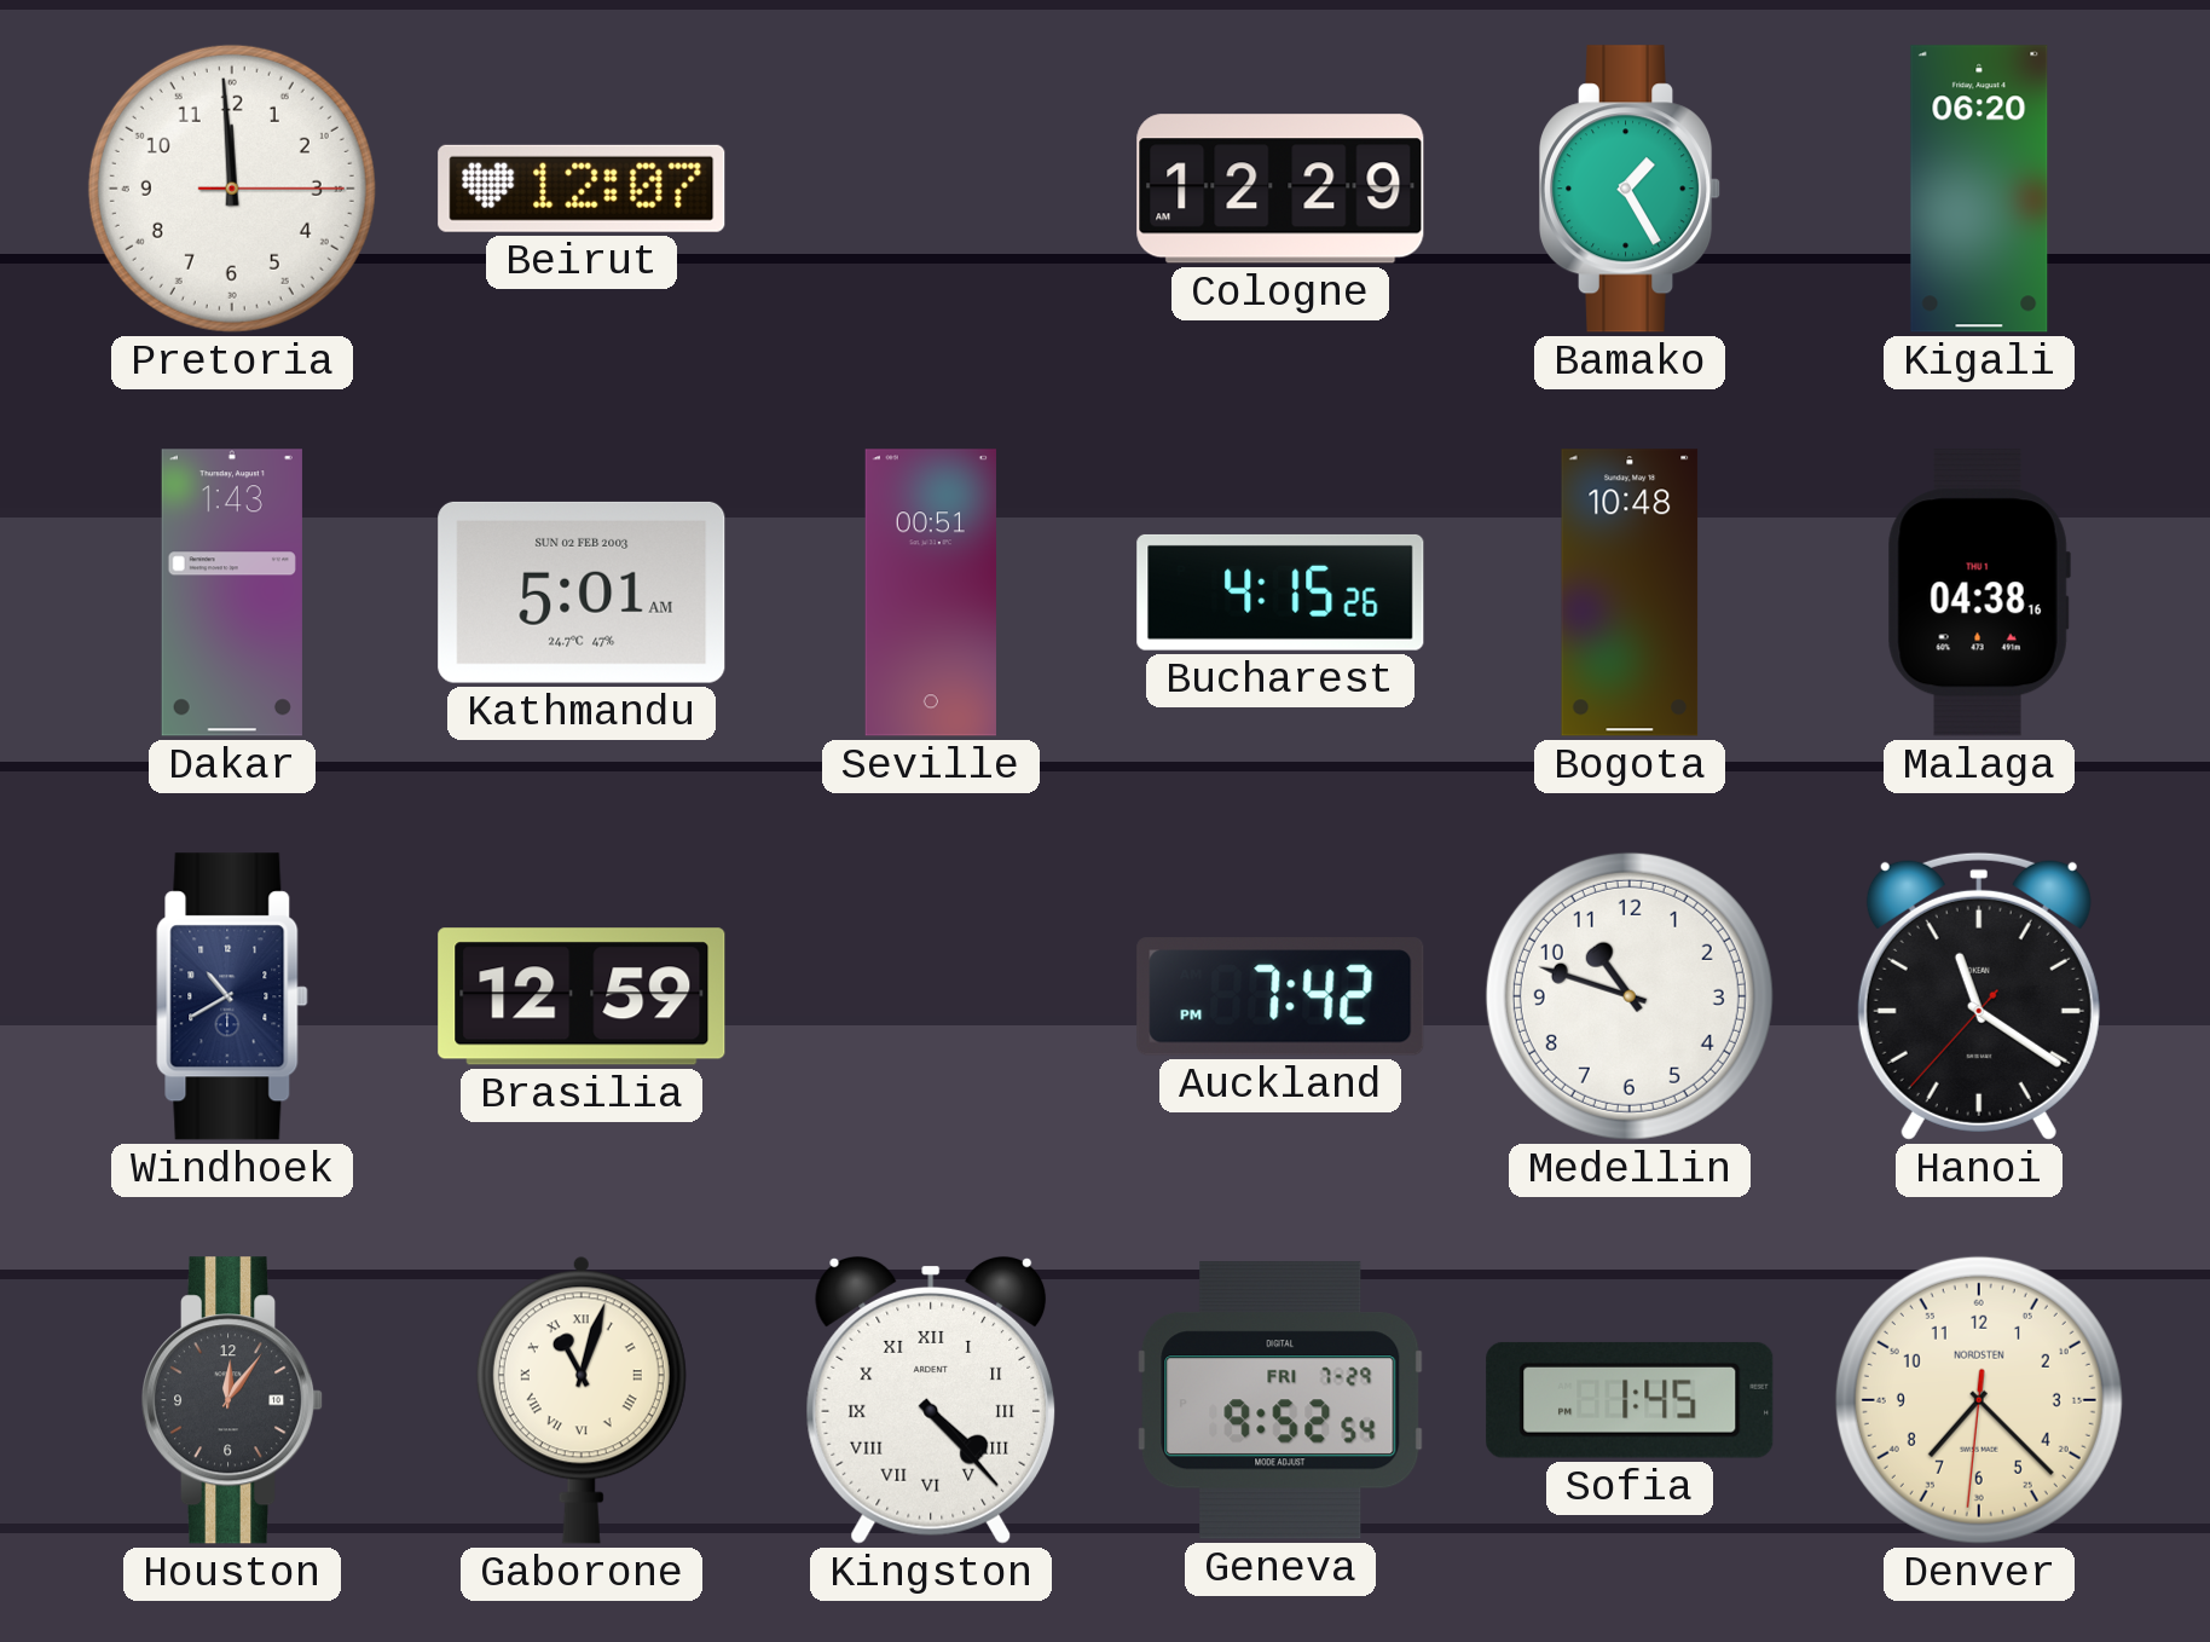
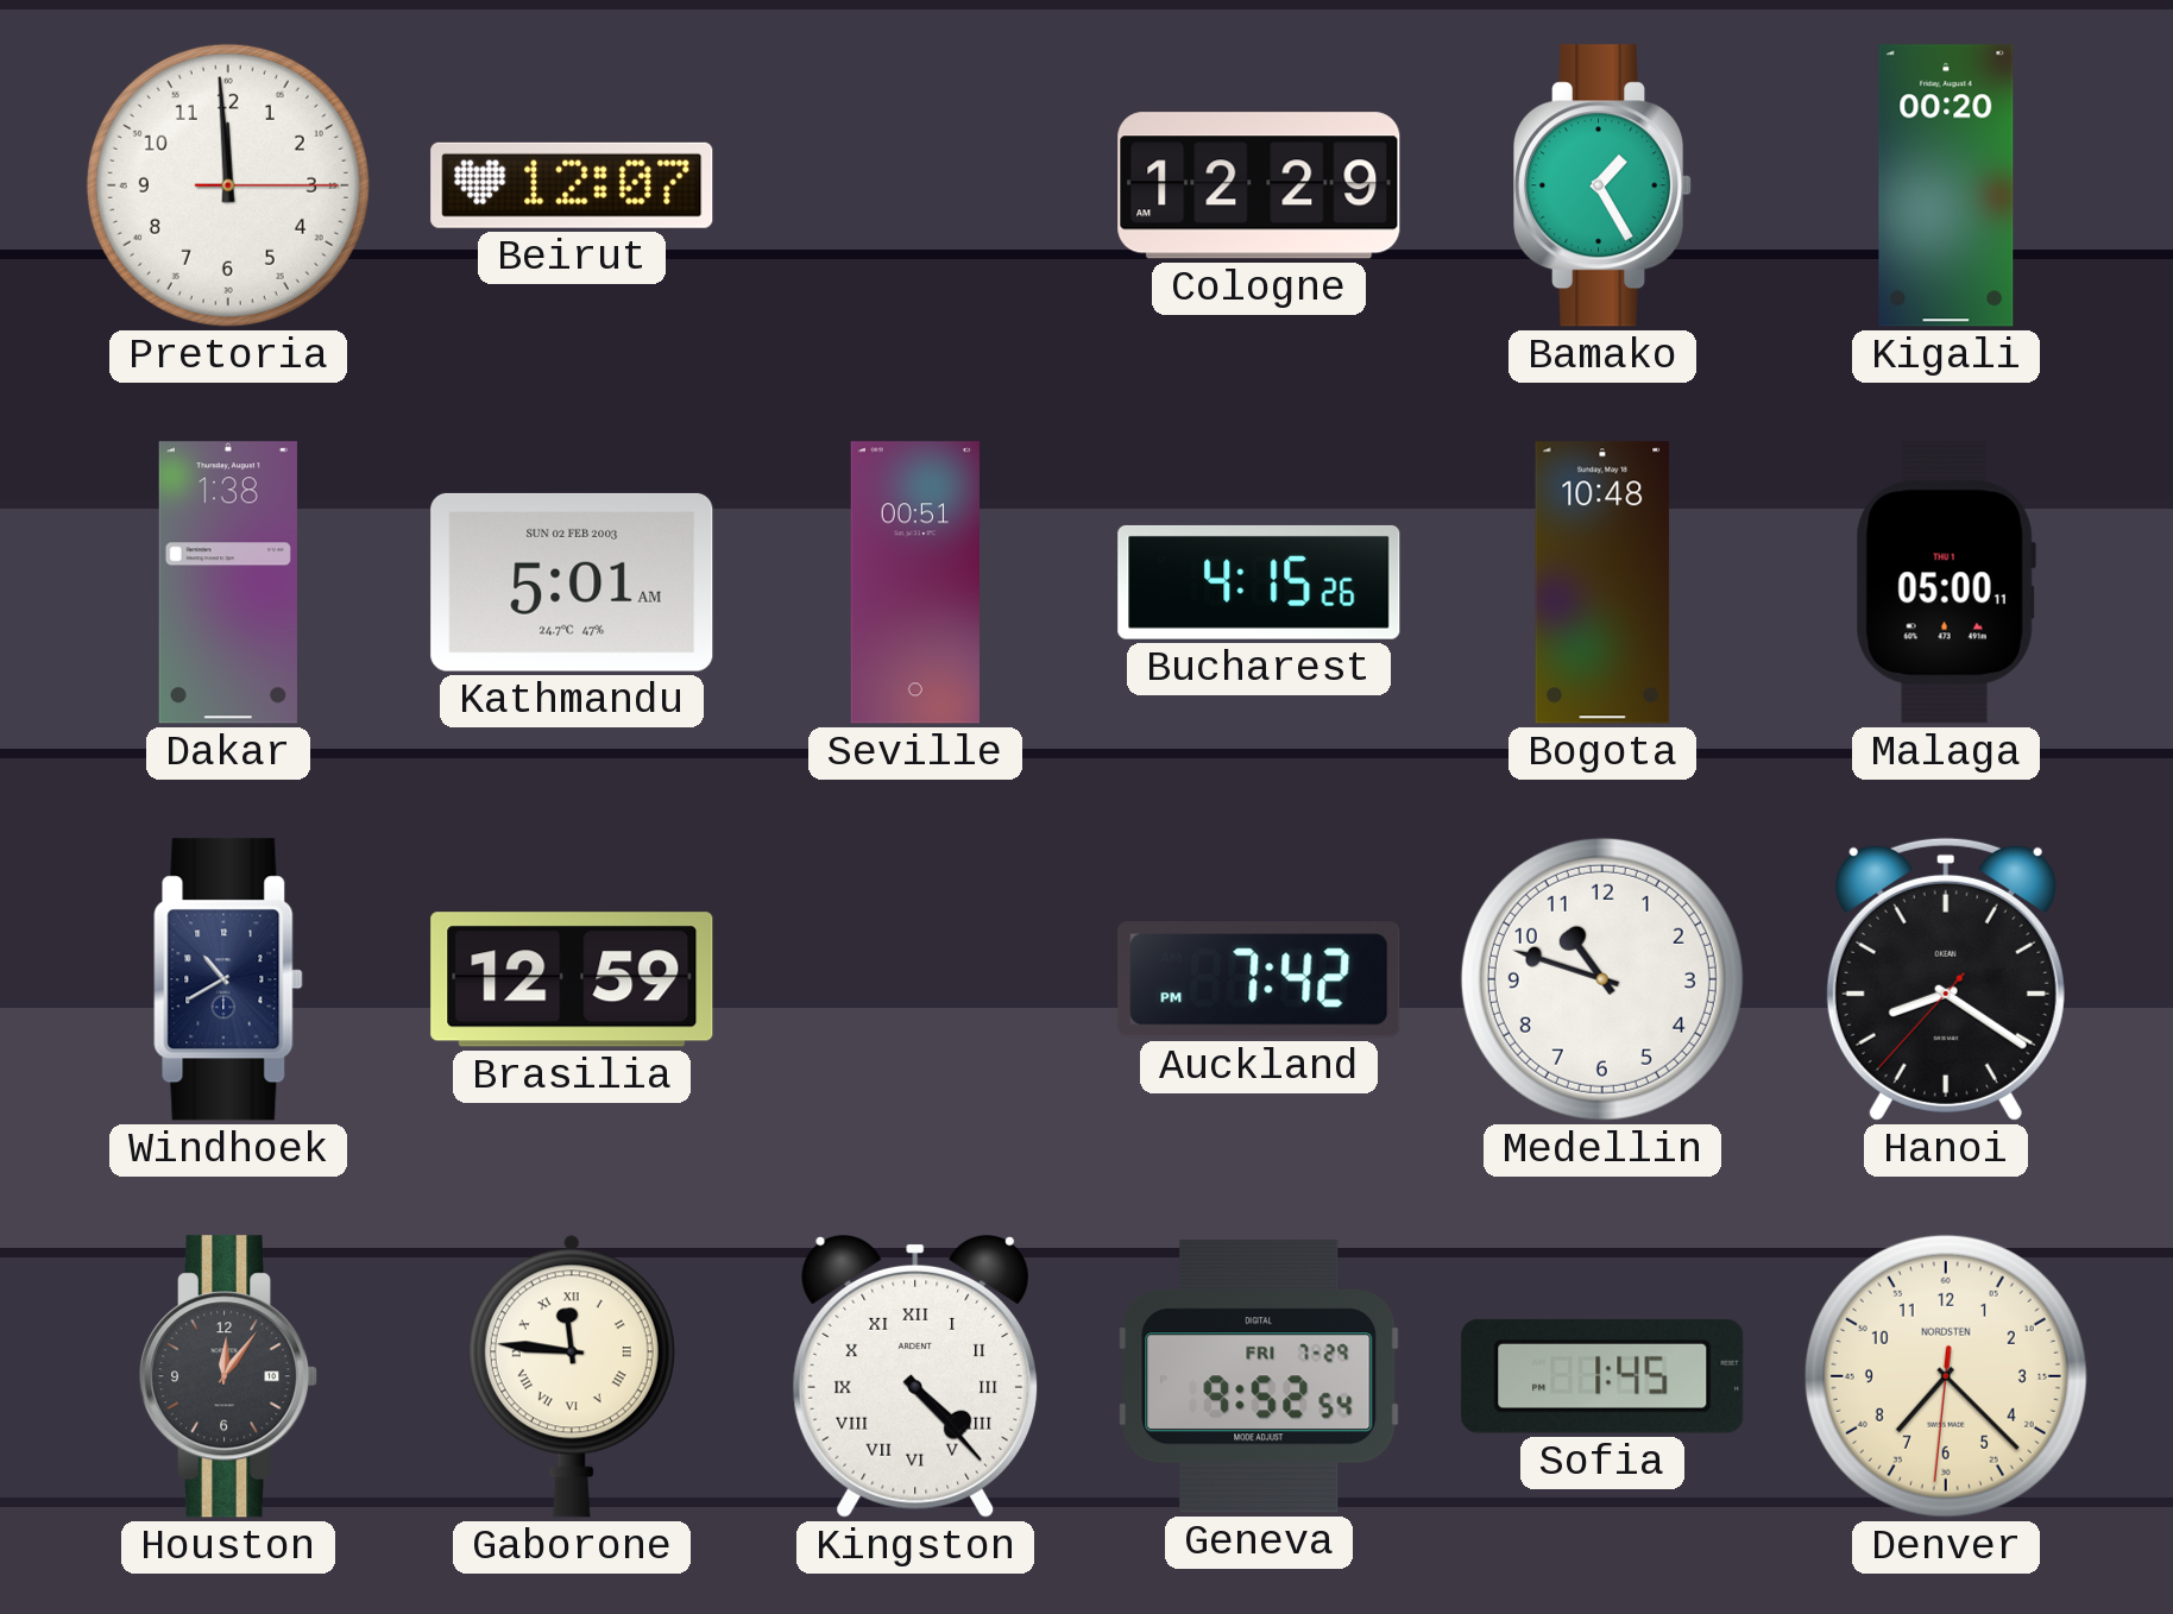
Kigali: 06:20 -> 00:20
Dakar: 1:43 -> 1:38
Malaga: 04:38 -> 05:00
Hanoi: 11:20 -> 8:20
Gaborone: 11:03 -> 11:46
